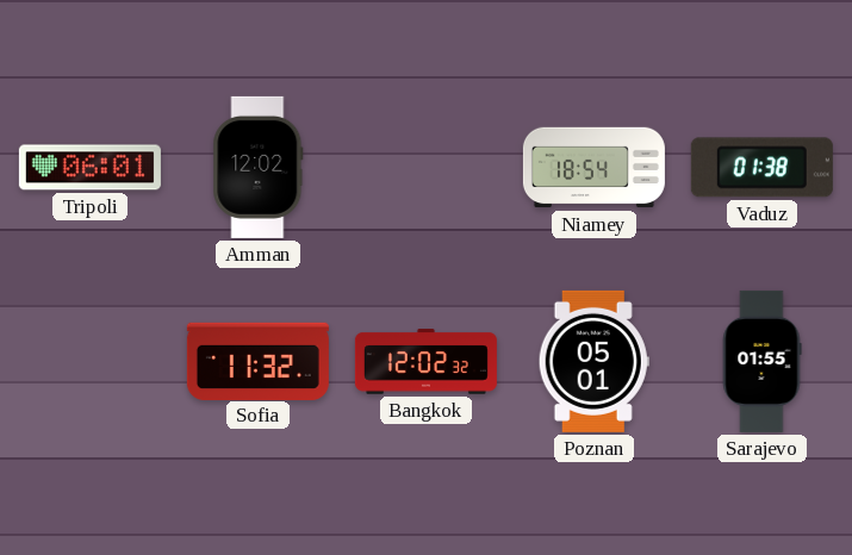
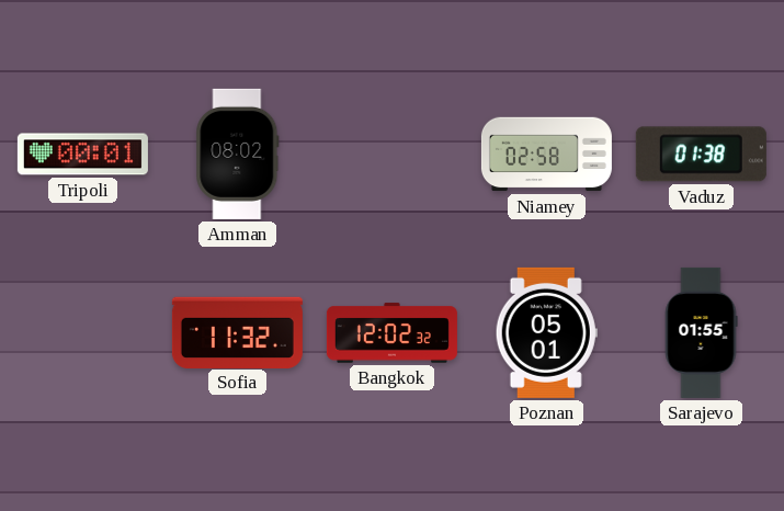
Tripoli: 06:01 -> 00:01
Amman: 12:02 -> 08:02
Niamey: 18:54 -> 02:58
